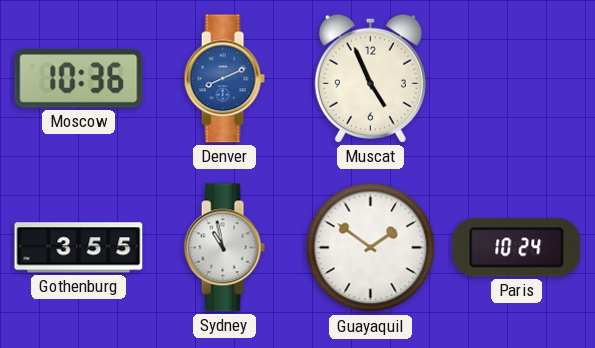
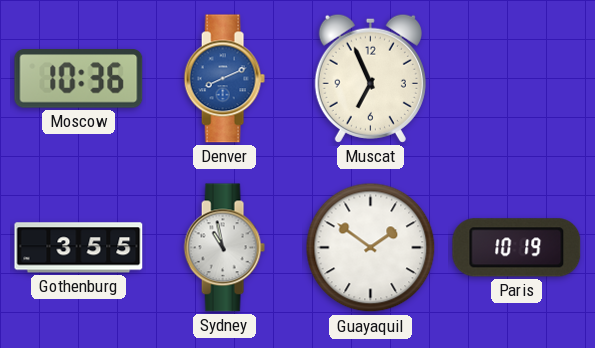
Muscat: 4:56 -> 6:56
Paris: 10:24 -> 10:19
